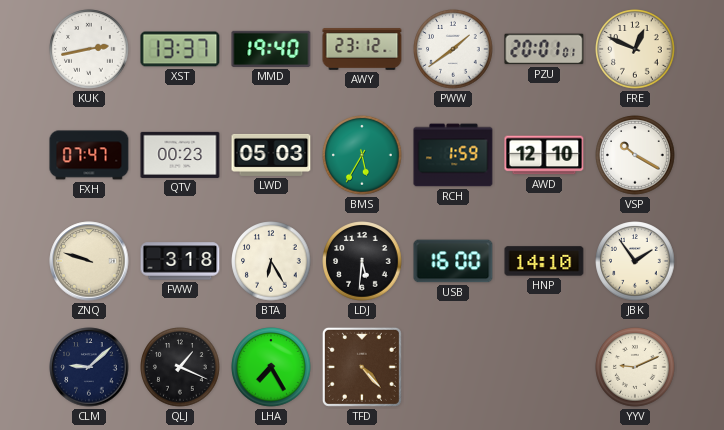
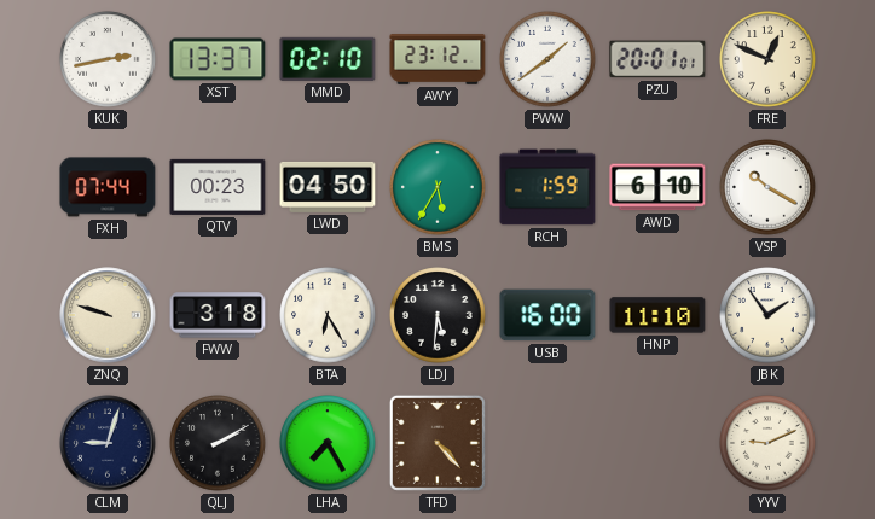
MMD: 19:40 -> 02:10
FXH: 07:47 -> 07:44
LWD: 05:03 -> 04:50
AWD: 12:10 -> 6:10
HNP: 14:10 -> 11:10
CLM: 9:08 -> 9:03
QLJ: 1:19 -> 2:10
